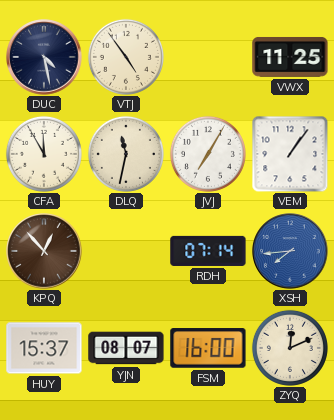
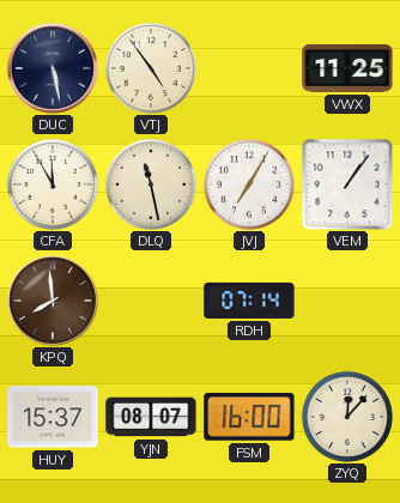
DUC: 4:28 -> 5:28
DLQ: 11:32 -> 11:28
KPQ: 12:53 -> 7:59
XSH: 7:44 -> none
ZYQ: 12:11 -> 12:07
